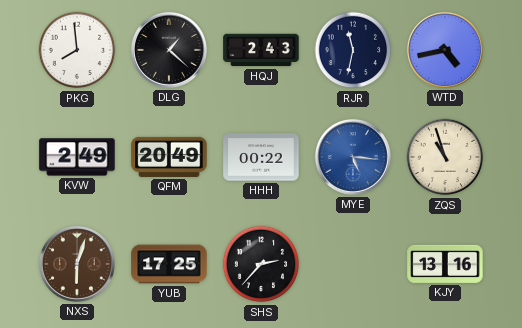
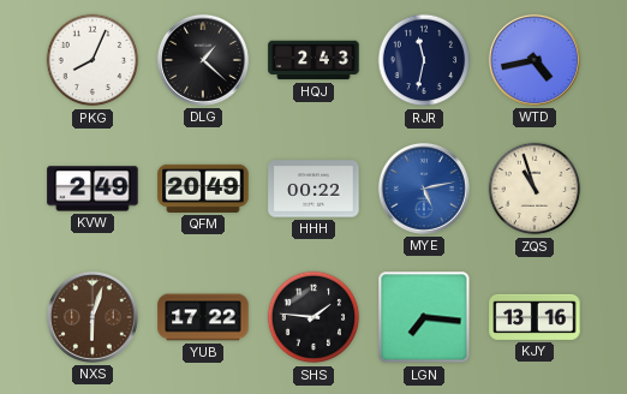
PKG: 7:59 -> 8:04
MYE: 5:16 -> 5:13
YUB: 17:25 -> 17:22
SHS: 2:37 -> 1:46
LGN: none -> 7:16
